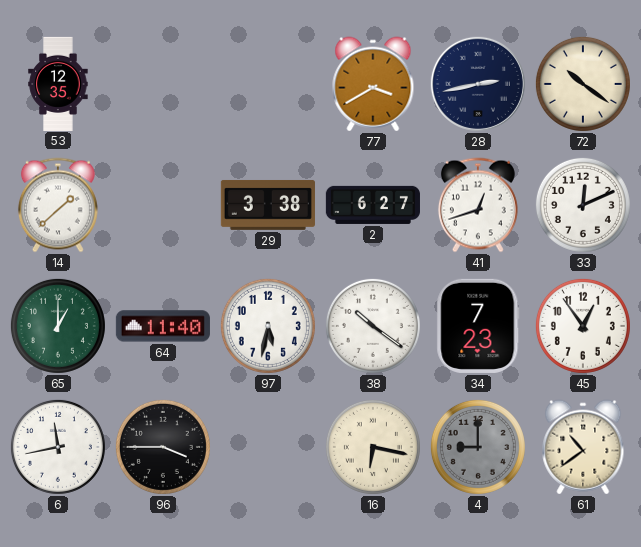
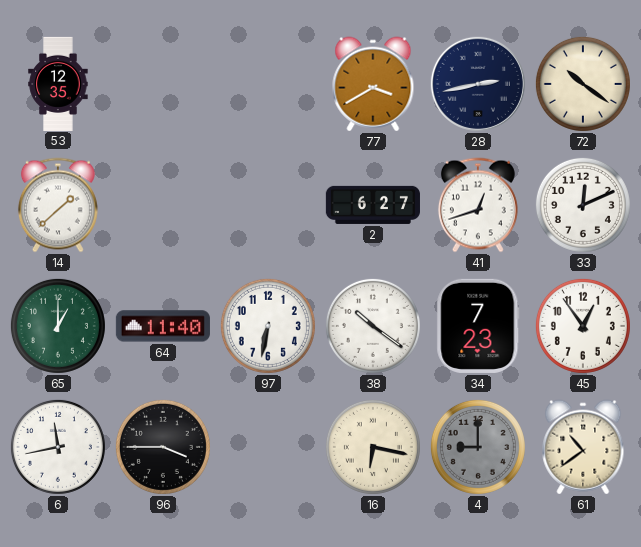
29: 3:38 -> none
97: 5:32 -> 6:32
